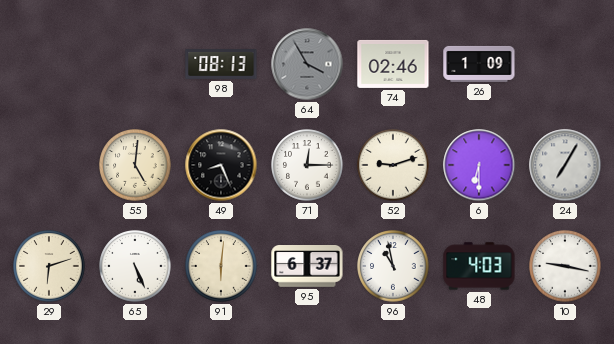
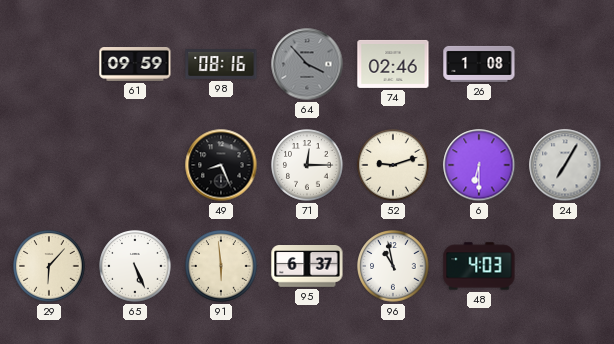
61: none -> 09:59
98: 08:13 -> 08:16
64: 3:55 -> 3:53
26: 1:09 -> 1:08
55: 5:01 -> none
29: 6:12 -> 6:07
91: 6:01 -> 5:59
10: 9:17 -> none
